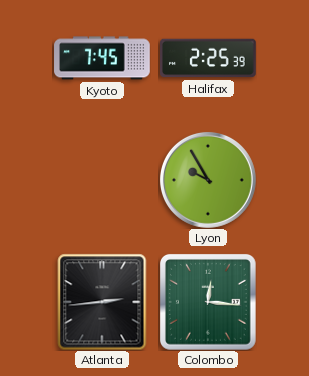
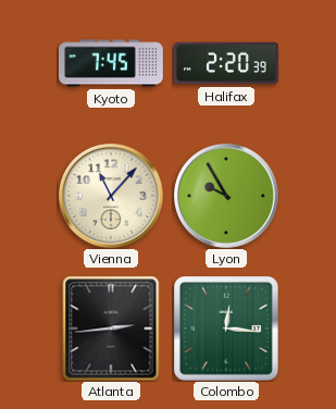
Halifax: 2:25 -> 2:20
Vienna: none -> 11:07
